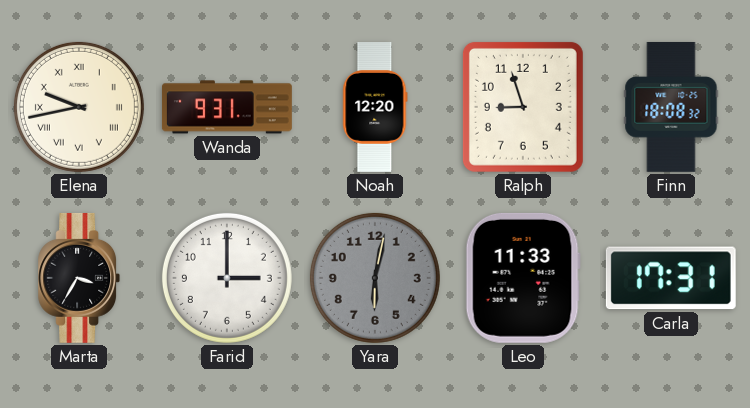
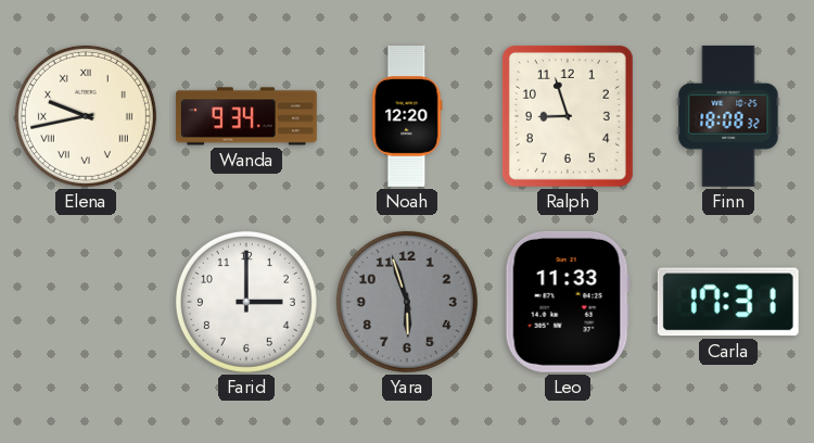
Wanda: 9:31 -> 9:34
Marta: 3:35 -> none
Yara: 6:02 -> 5:57
